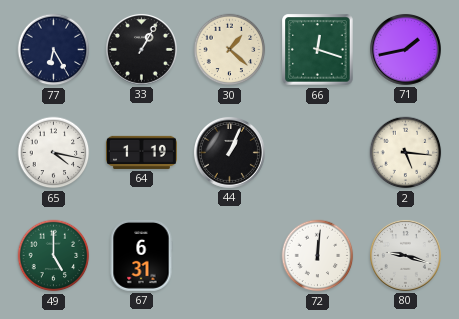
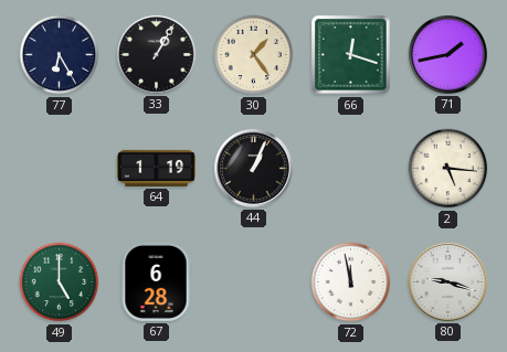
30: 1:22 -> 1:24
65: 4:17 -> none
67: 6:31 -> 6:28
72: 12:01 -> 11:58
